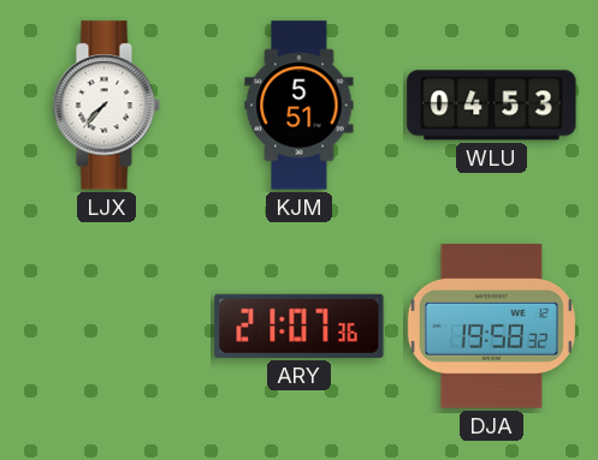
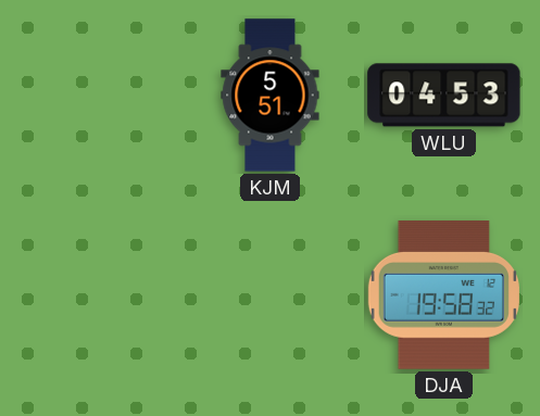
LJX: 7:37 -> none
ARY: 21:07 -> none
